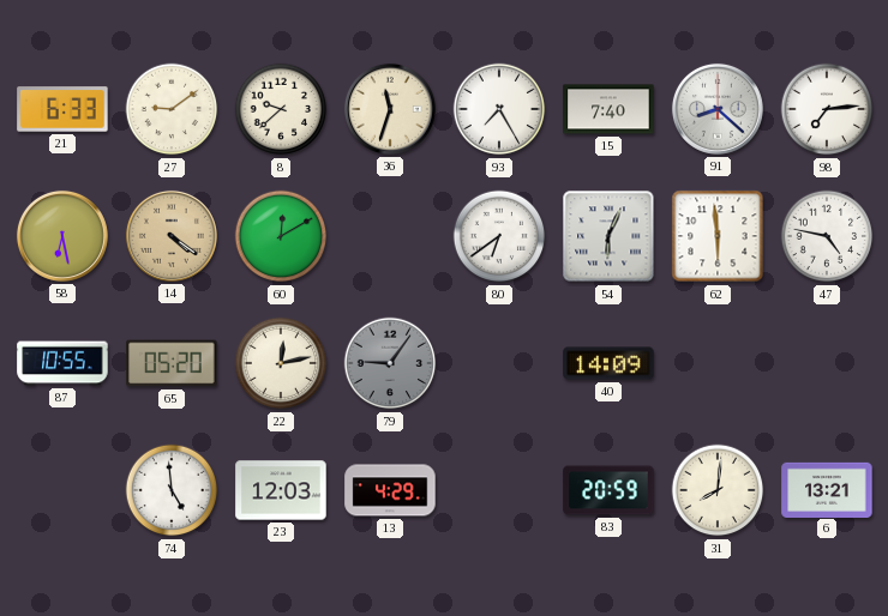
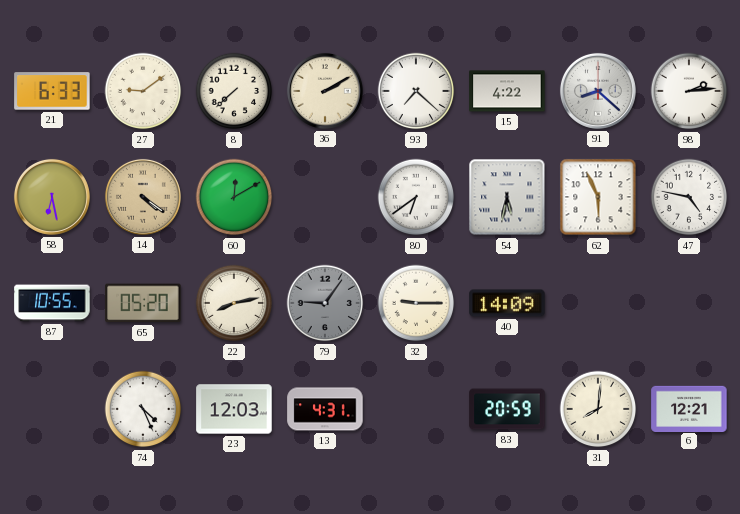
8: 9:38 -> 7:38
36: 11:33 -> 2:10
93: 7:25 -> 7:22
15: 7:40 -> 4:22
98: 7:14 -> 2:14
54: 6:04 -> 5:32
62: 5:59 -> 5:56
22: 12:13 -> 8:13
32: none -> 9:15
74: 4:59 -> 4:26
13: 4:29 -> 4:31
6: 13:21 -> 12:21
